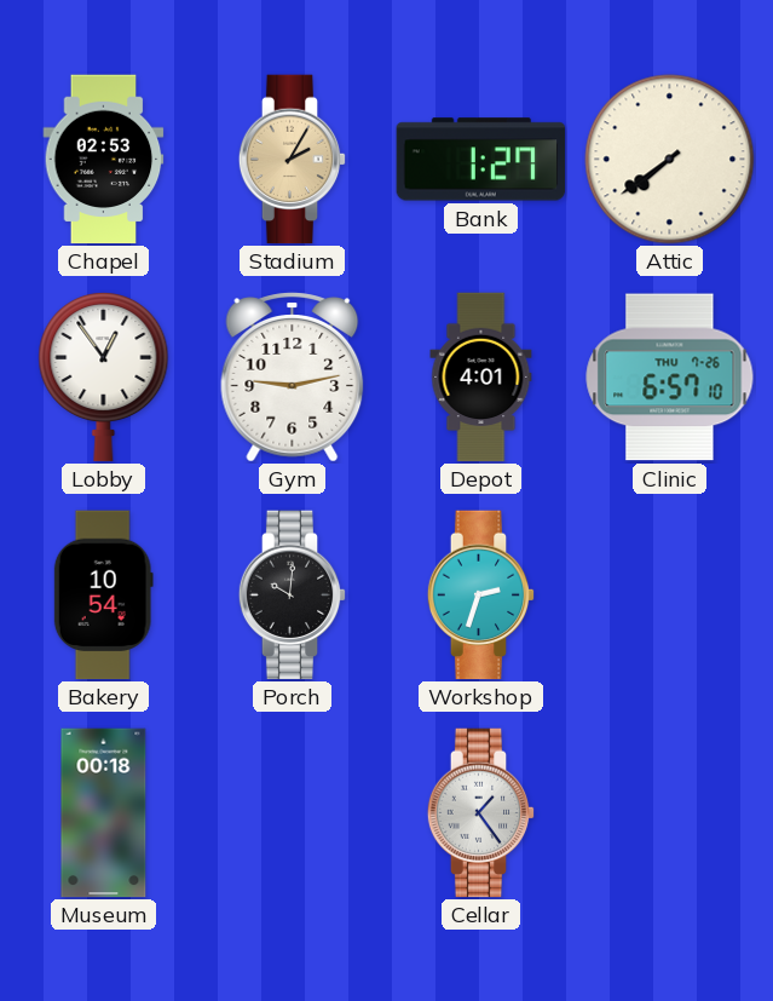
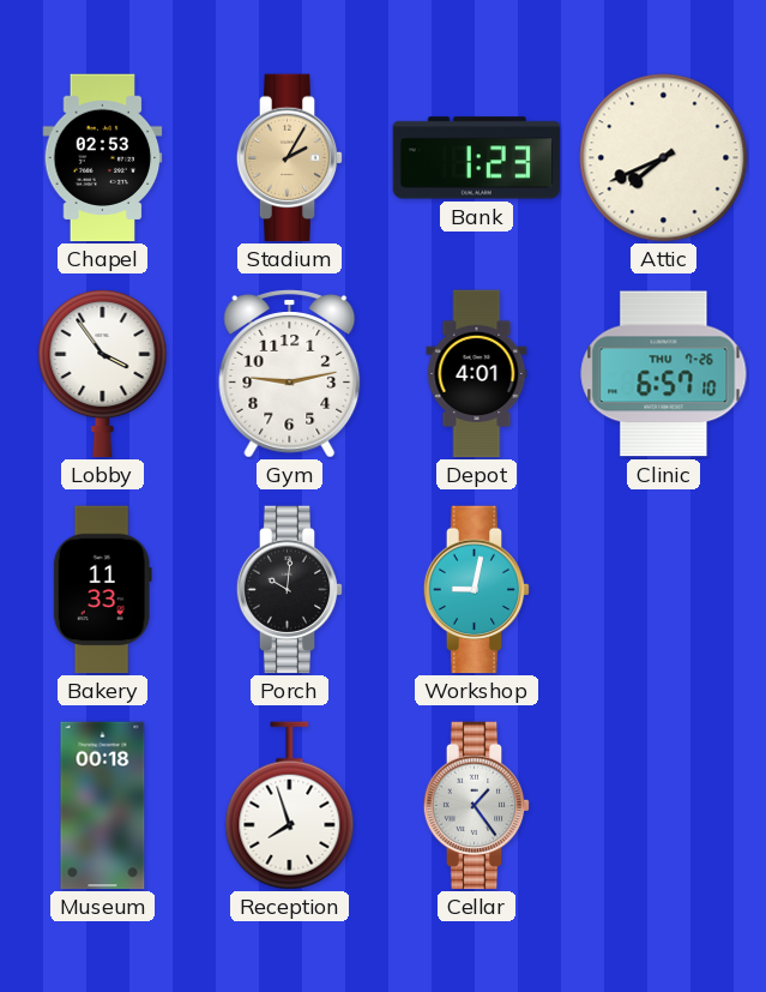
Bank: 1:27 -> 1:23
Attic: 7:39 -> 7:41
Lobby: 12:54 -> 3:54
Bakery: 10:54 -> 11:33
Workshop: 2:33 -> 9:02
Reception: none -> 7:57
